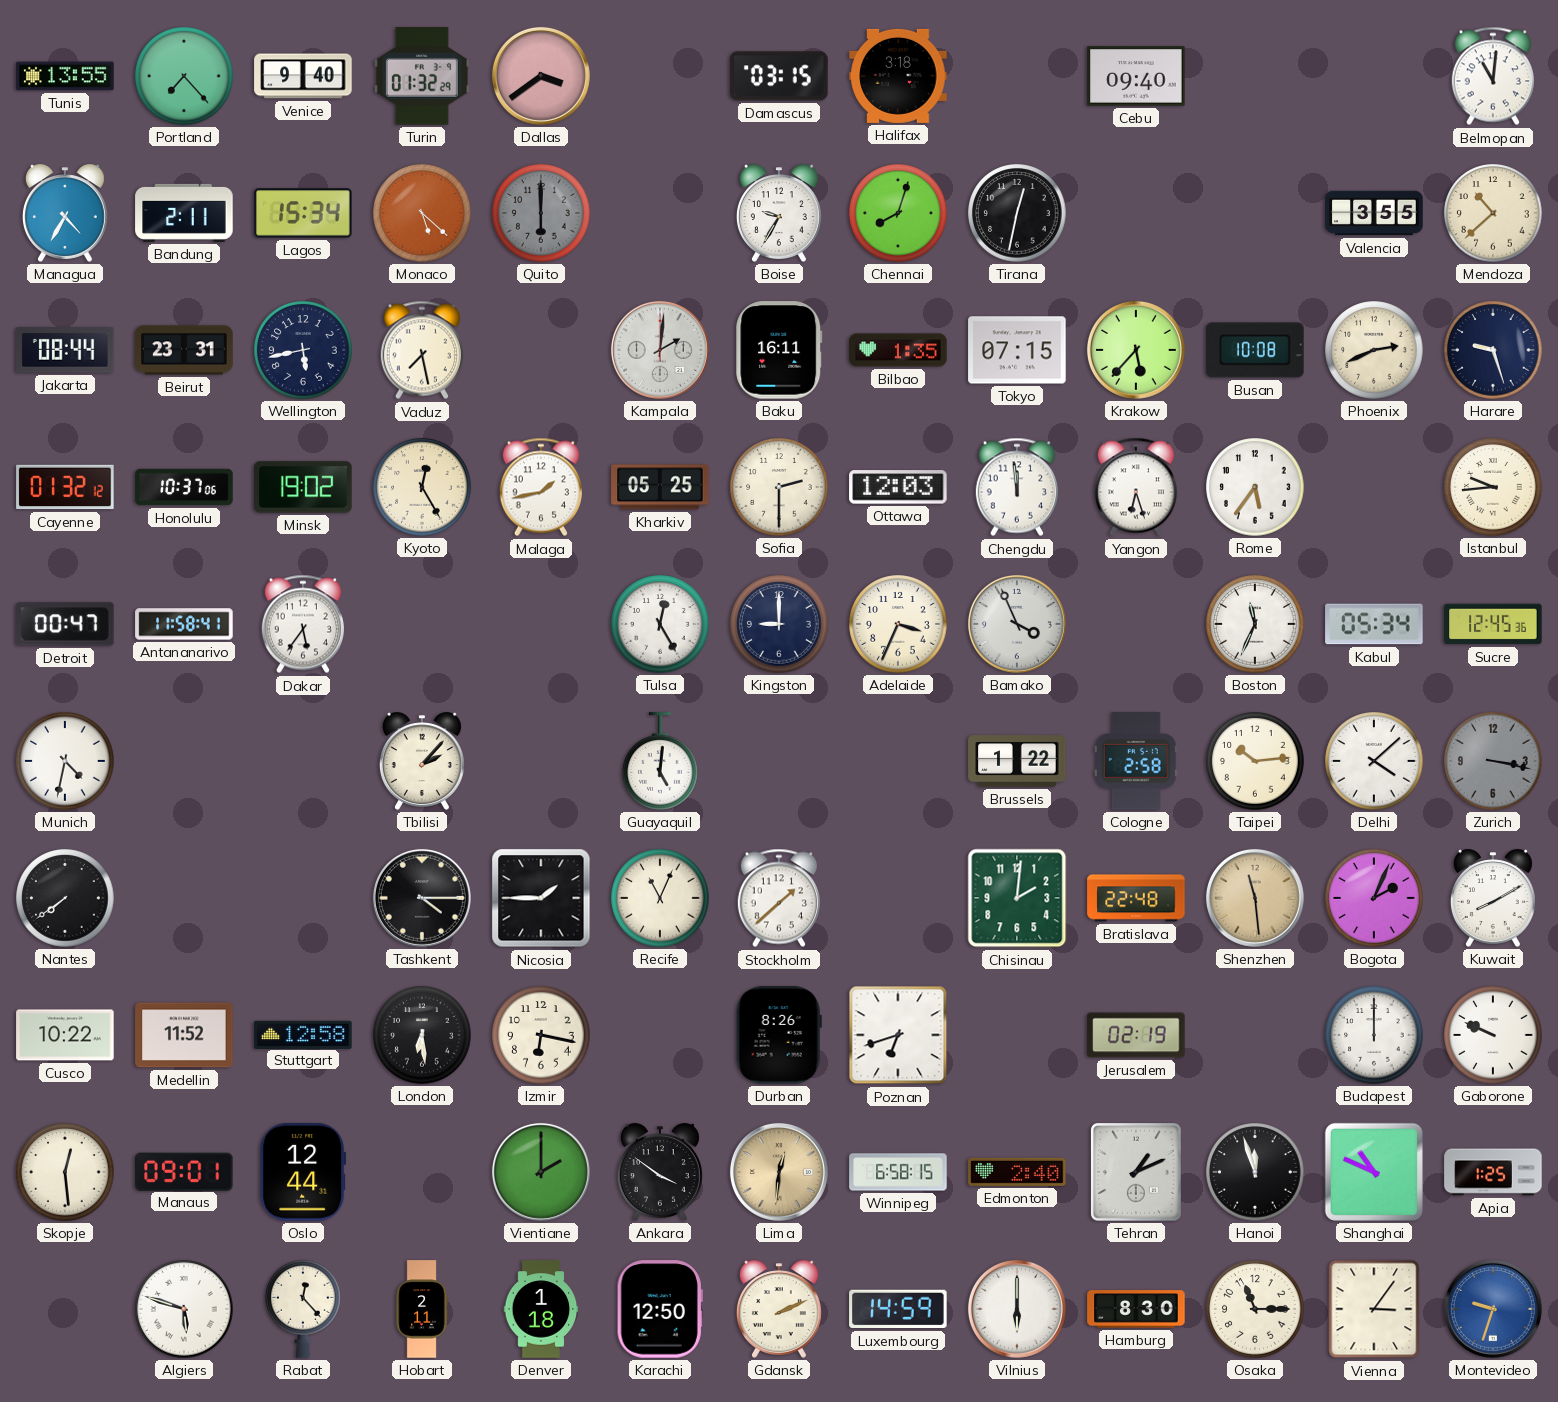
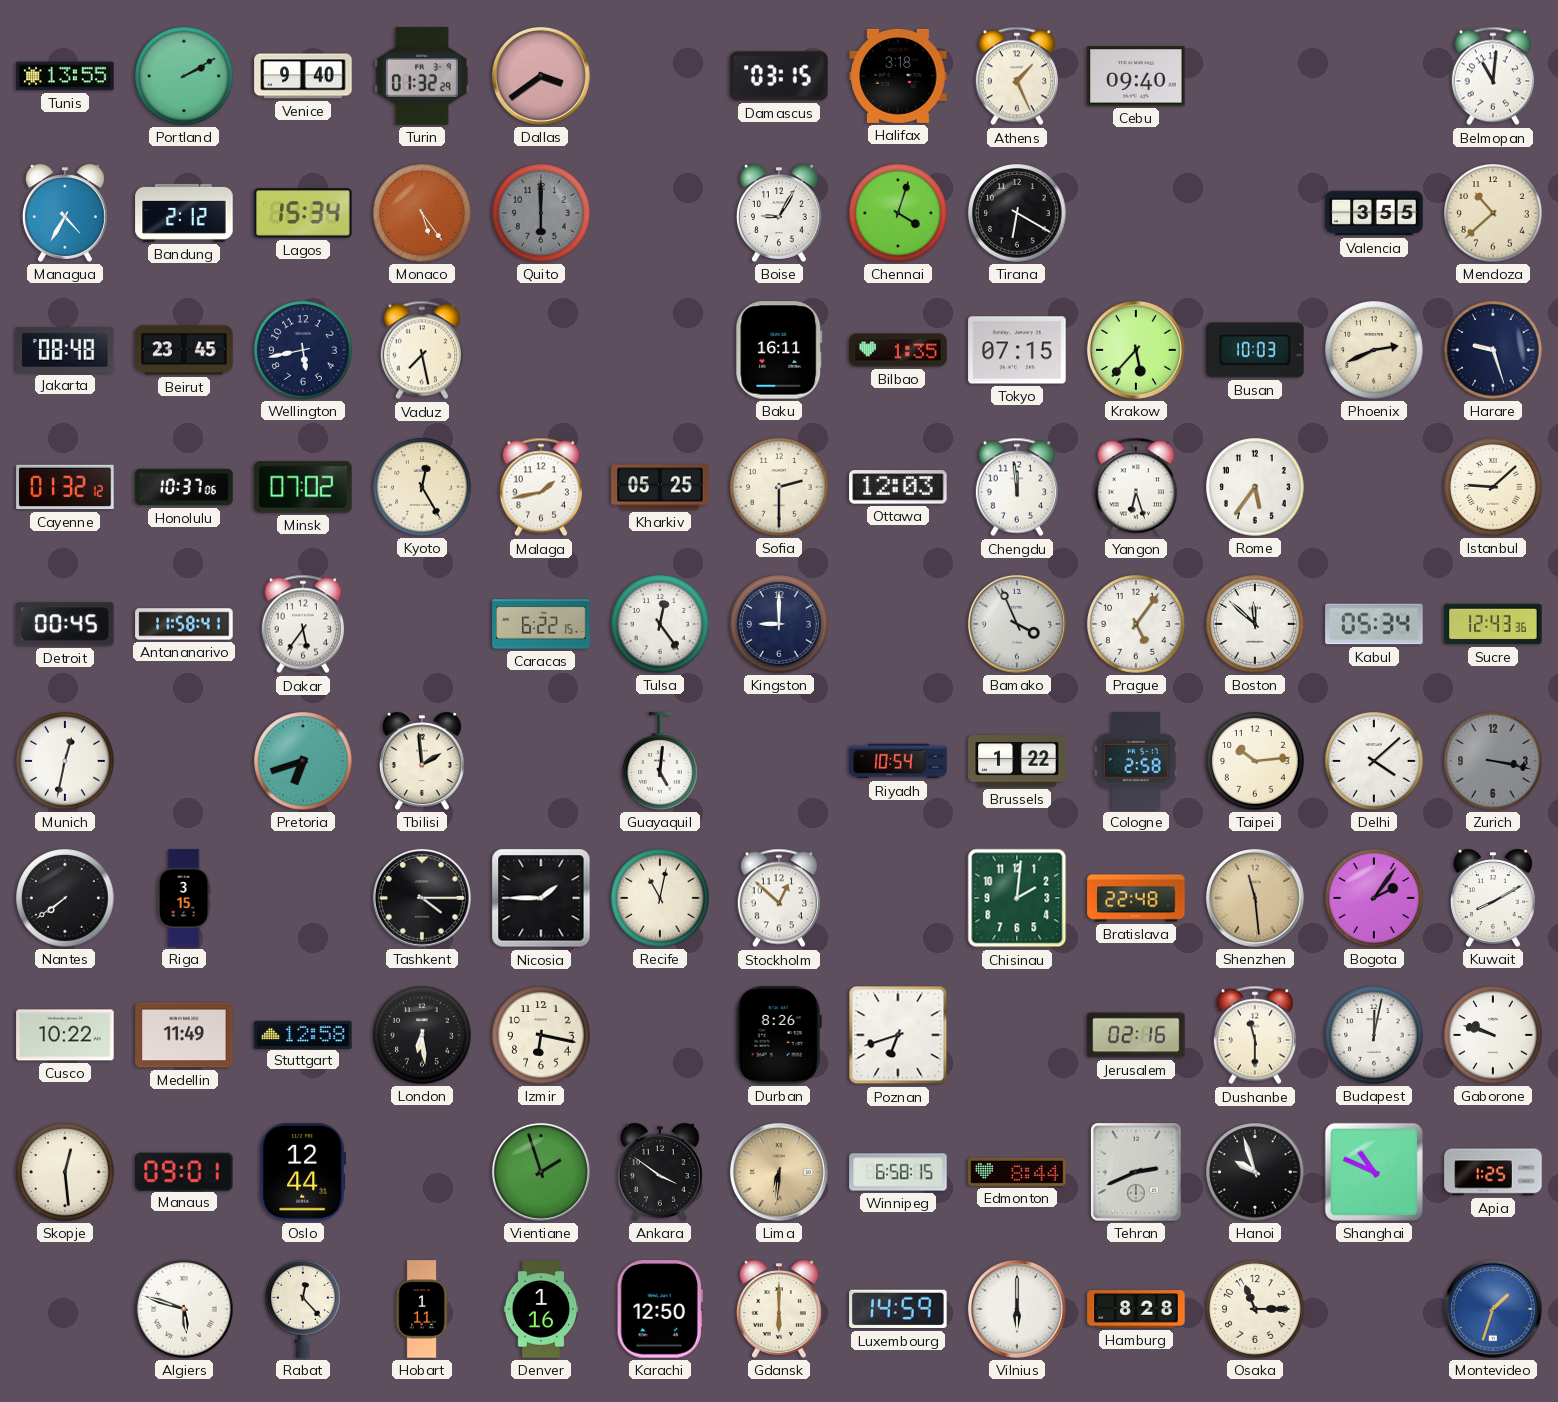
Portland: 7:23 -> 2:10
Athens: none -> 1:26
Bandung: 2:11 -> 2:12
Monaco: 5:22 -> 5:24
Boise: 9:35 -> 9:05
Chennai: 8:03 -> 4:03
Tirana: 12:32 -> 6:20
Jakarta: 08:44 -> 08:48
Beirut: 23:31 -> 23:45
Kampala: 2:01 -> none
Busan: 10:08 -> 10:03
Minsk: 19:02 -> 07:02
Istanbul: 9:44 -> 9:08
Detroit: 00:47 -> 00:45
Caracas: none -> 6:22
Tulsa: 12:25 -> 12:24
Adelaide: 3:34 -> none
Prague: none -> 5:06
Boston: 11:34 -> 11:52
Sucre: 12:45 -> 12:43
Munich: 4:32 -> 12:32
Pretoria: none -> 6:42
Tbilisi: 2:07 -> 1:59
Riyadh: none -> 10:54
Riga: none -> 3:15
Recife: 11:04 -> 11:02
Stockholm: 1:38 -> 12:52
Bogota: 2:04 -> 2:06
Medellin: 11:52 -> 11:49
Jerusalem: 02:19 -> 02:16
Dushanbe: none -> 11:30
Budapest: 12:00 -> 12:02
Gaborone: 9:49 -> 9:48
Vientiane: 2:00 -> 1:57
Lima: 12:31 -> 6:31
Edmonton: 2:40 -> 8:44
Tehran: 1:11 -> 2:41
Hanoi: 11:57 -> 9:57
Hobart: 2:11 -> 1:11
Denver: 1:18 -> 1:16
Gdansk: 2:11 -> 6:00
Hamburg: 8:30 -> 8:28
Vienna: 3:06 -> none
Montevideo: 9:33 -> 1:33
